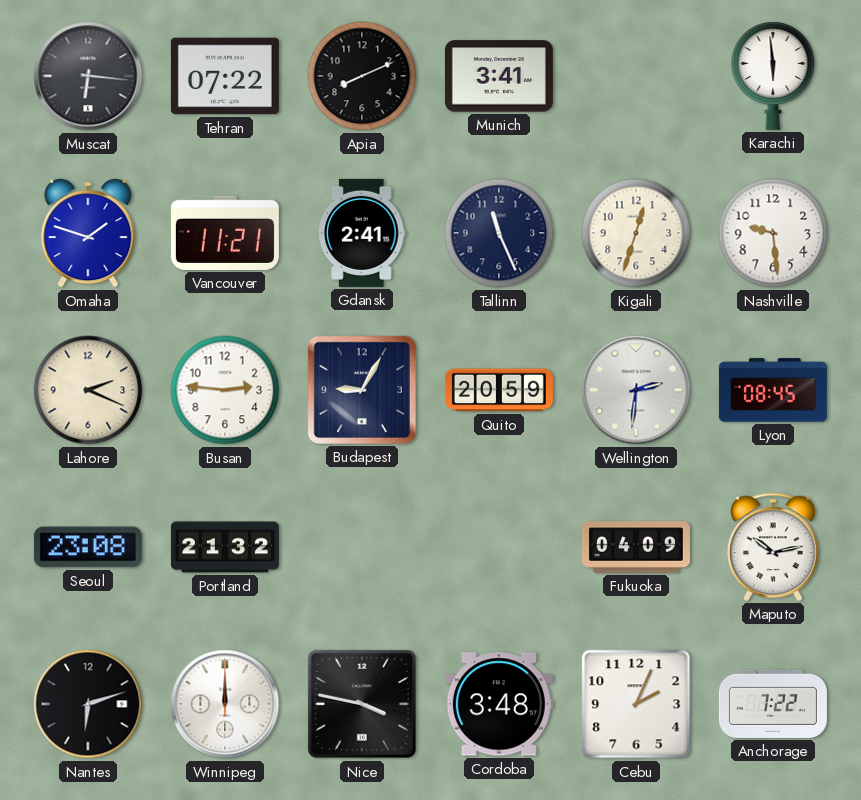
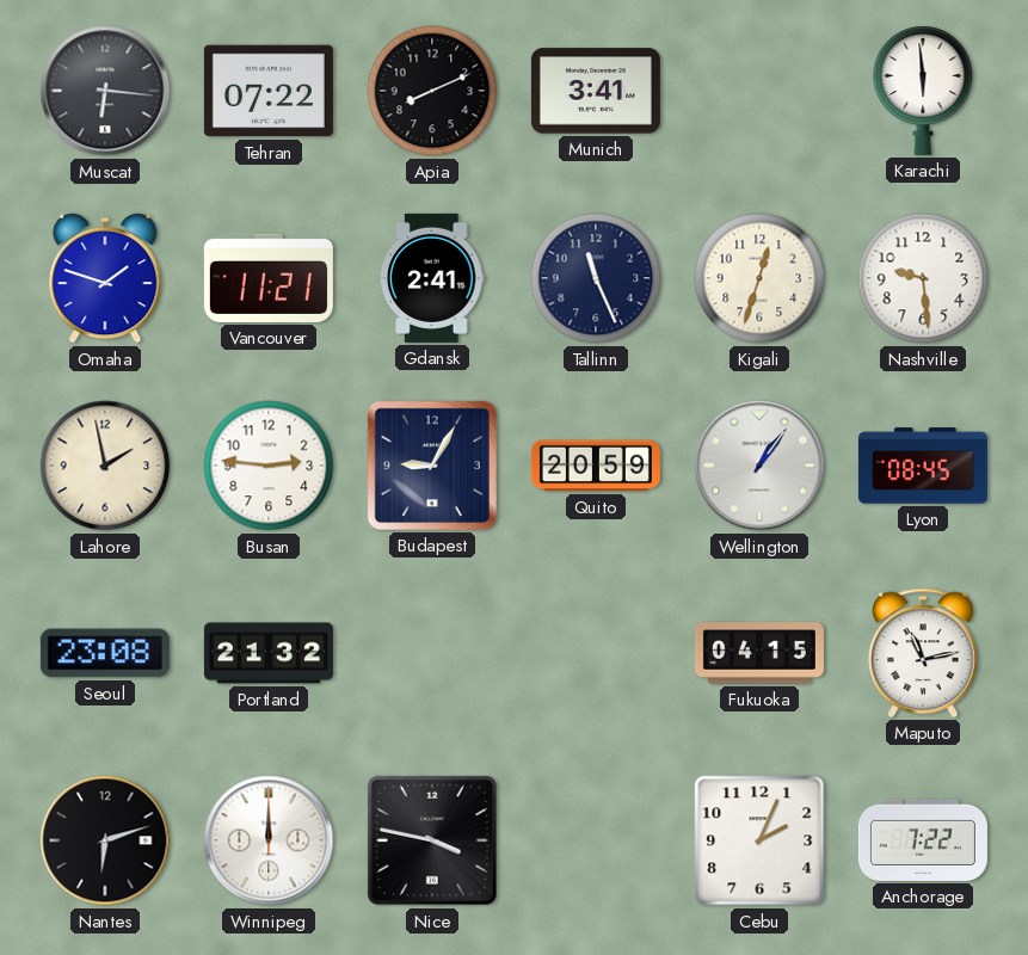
Lahore: 2:19 -> 1:58
Wellington: 2:31 -> 1:06
Fukuoka: 04:09 -> 04:15
Maputo: 10:13 -> 11:13
Cordoba: 3:48 -> none
